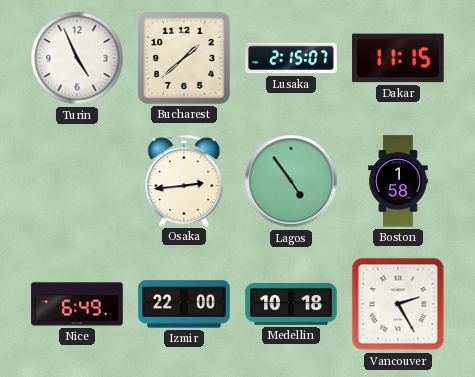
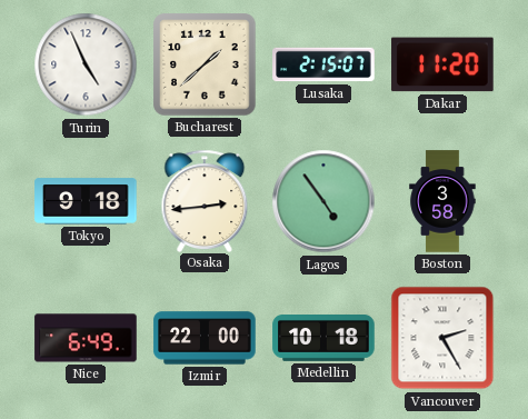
Dakar: 11:15 -> 11:20
Tokyo: none -> 9:18
Boston: 1:58 -> 3:58
